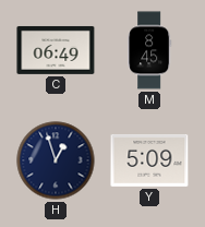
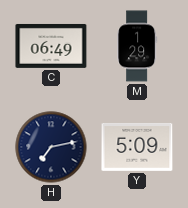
M: 8:45 -> 1:29
H: 12:57 -> 7:13
